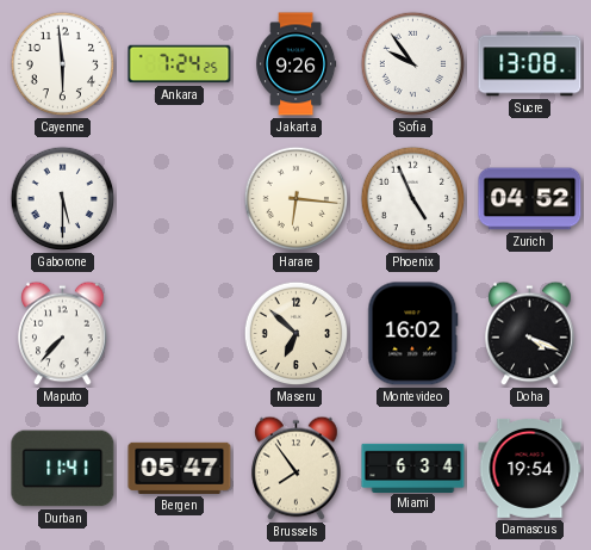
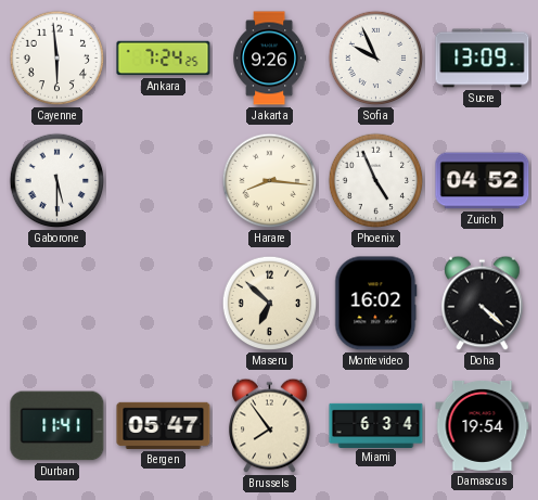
Sofia: 9:54 -> 9:56
Sucre: 13:08 -> 13:09
Harare: 6:16 -> 8:16
Maputo: 7:37 -> none
Doha: 4:19 -> 4:22
